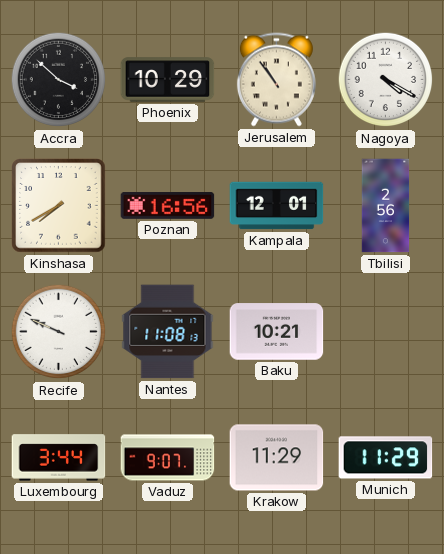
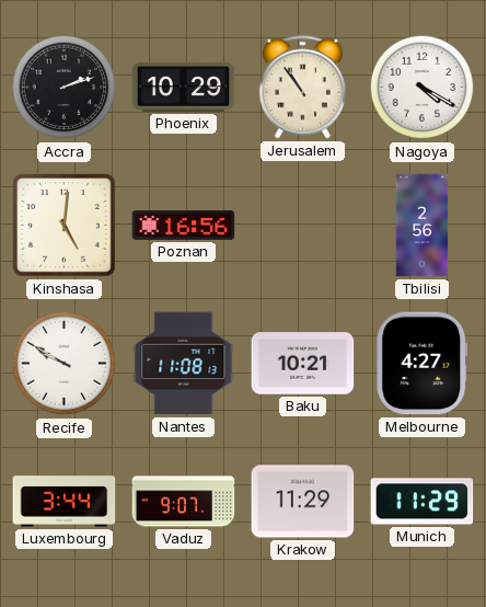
Accra: 3:52 -> 2:12
Kinshasa: 7:40 -> 5:01
Kampala: 12:01 -> none
Recife: 9:49 -> 9:50
Melbourne: none -> 4:27
